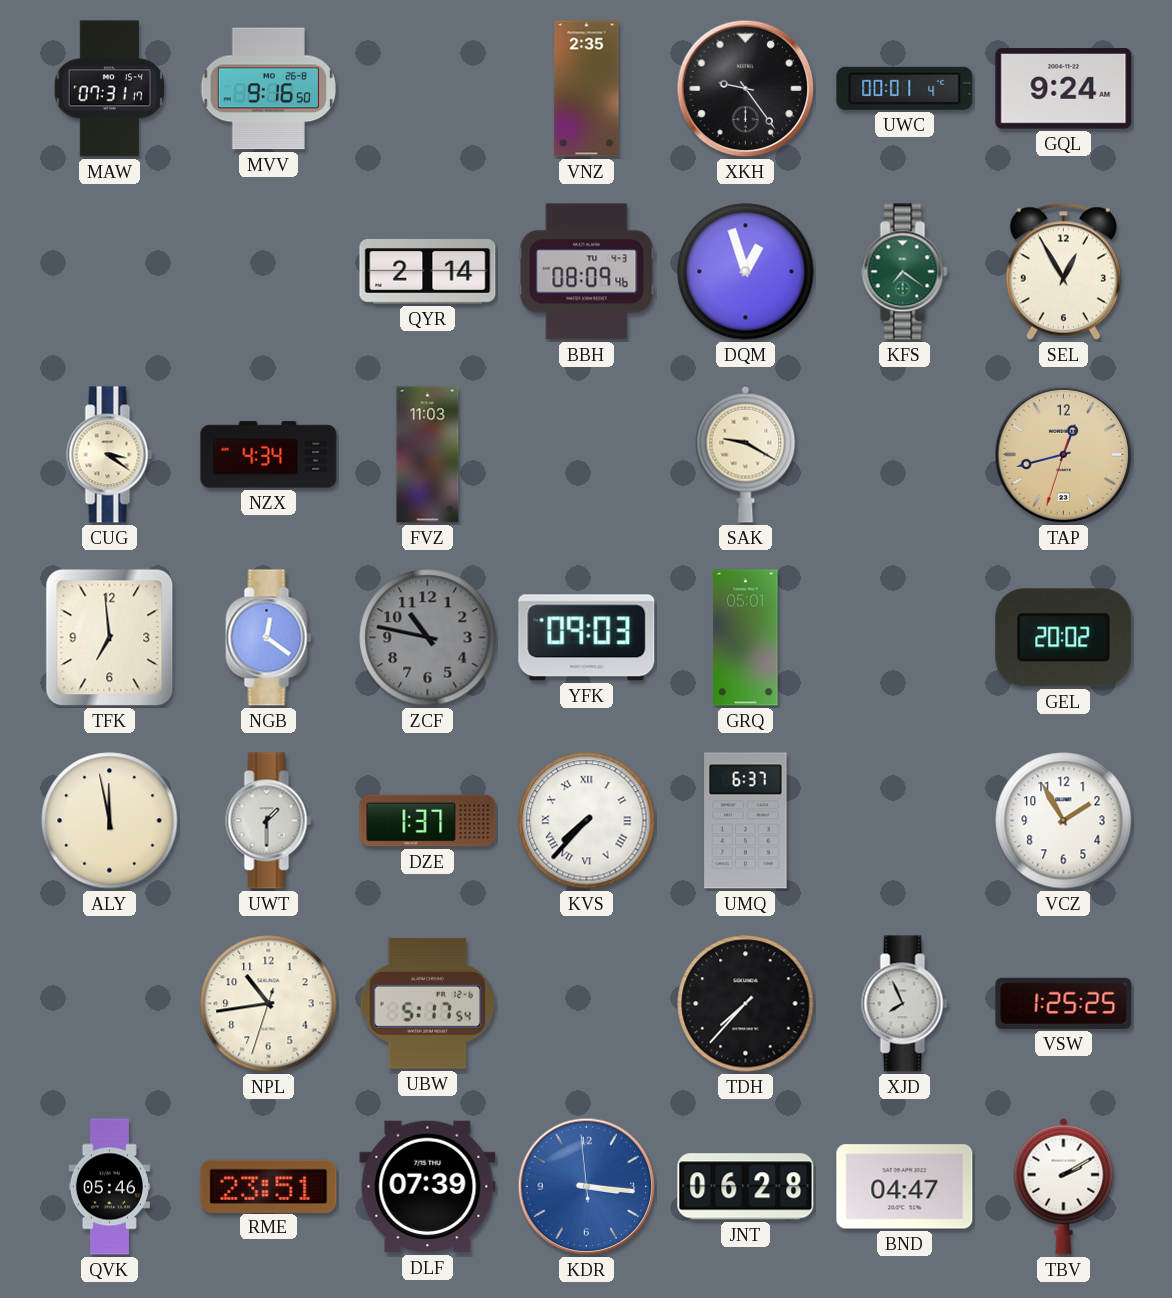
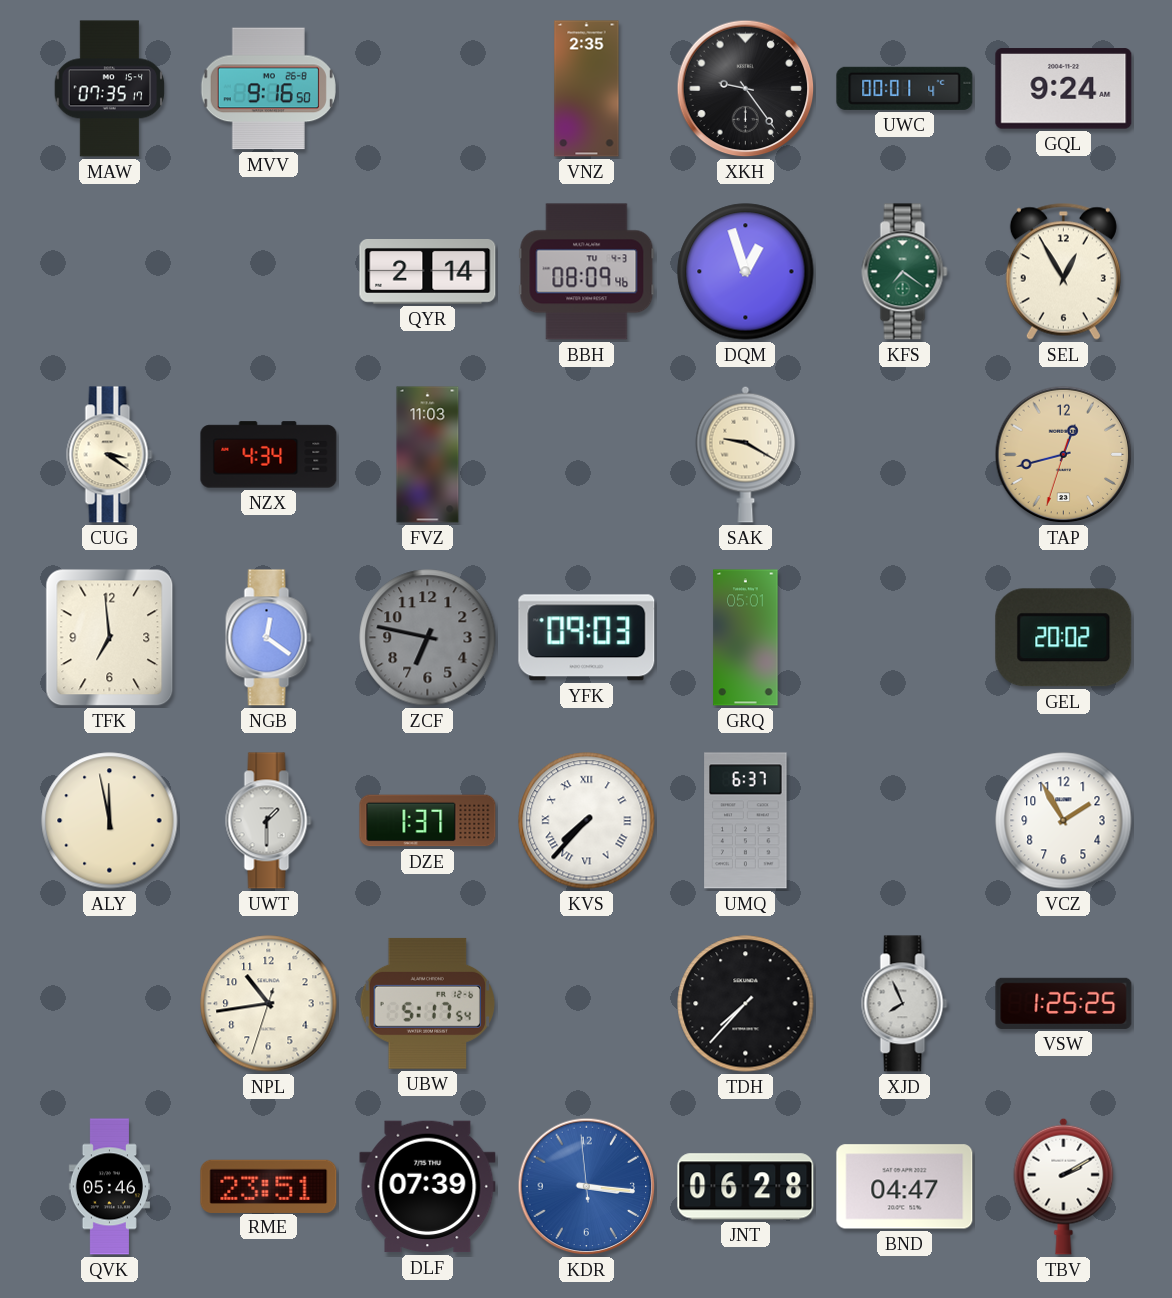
MAW: 07:31 -> 07:35
ZCF: 10:47 -> 6:47
